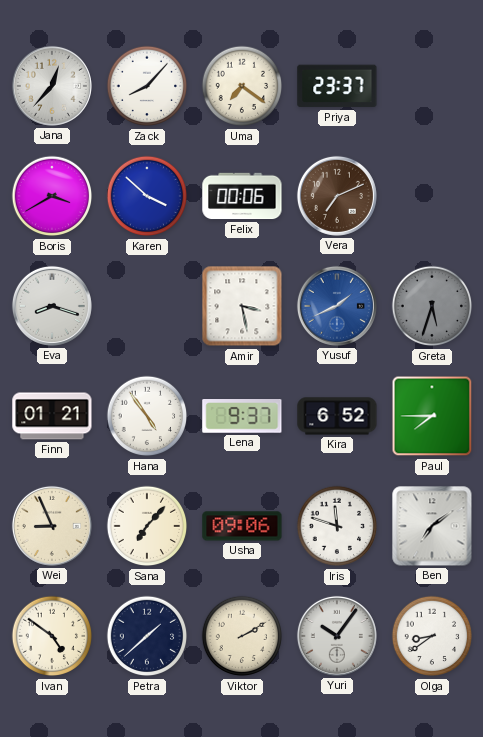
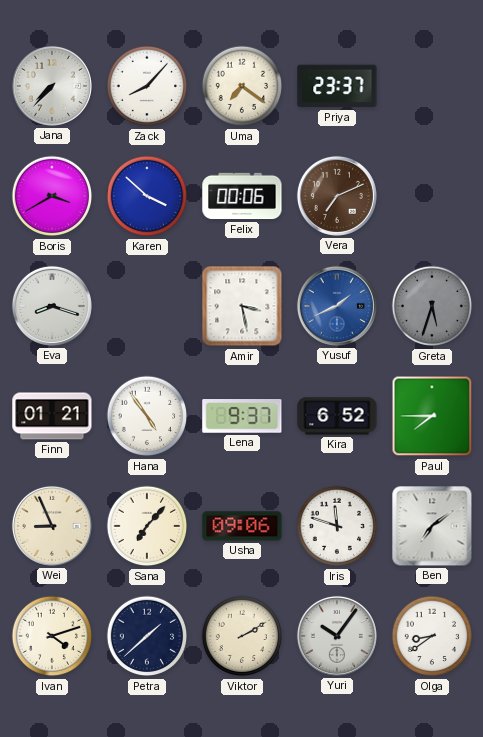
Jana: 12:37 -> 7:37
Ivan: 4:51 -> 4:12
